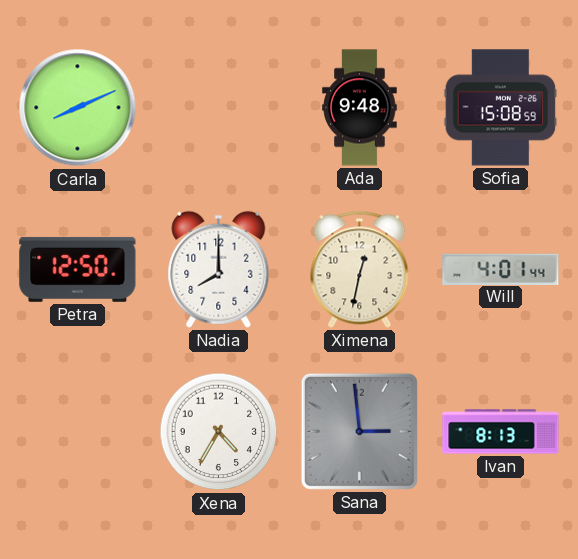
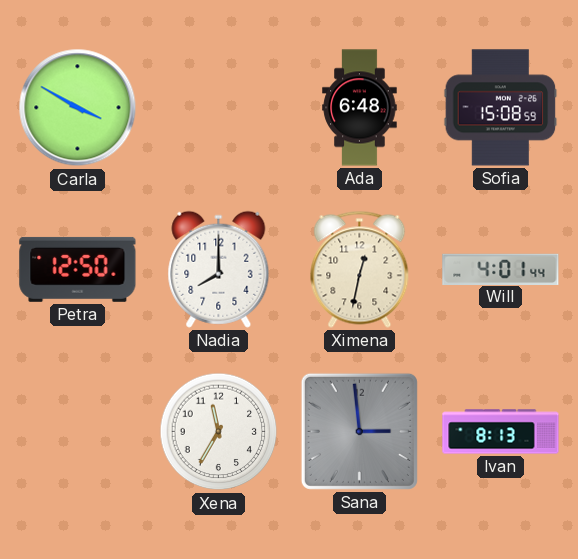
Carla: 8:11 -> 3:50
Ada: 9:48 -> 6:48
Xena: 4:35 -> 11:35
